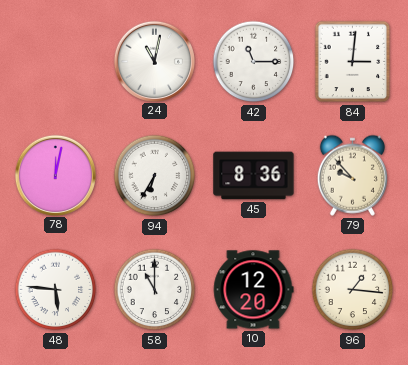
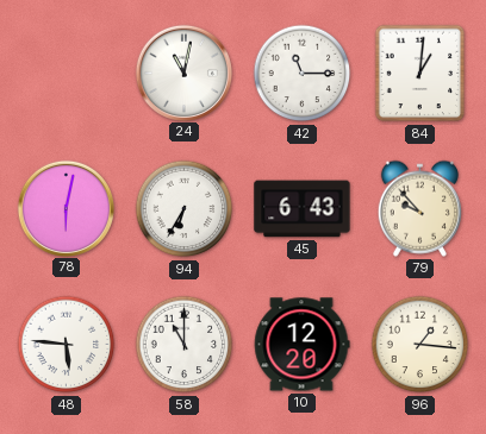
84: 3:01 -> 1:01
78: 12:02 -> 6:02
45: 8:36 -> 6:43
